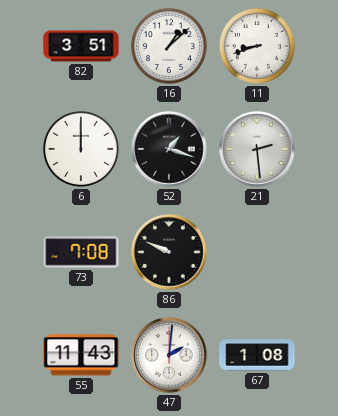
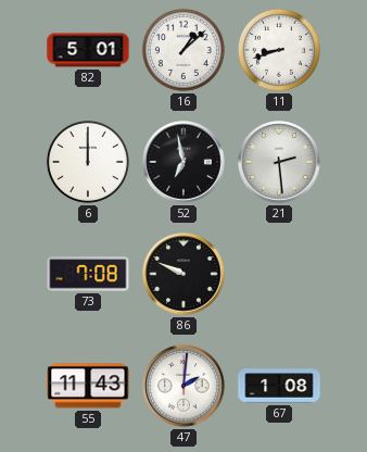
82: 3:51 -> 5:01
52: 1:18 -> 6:58
